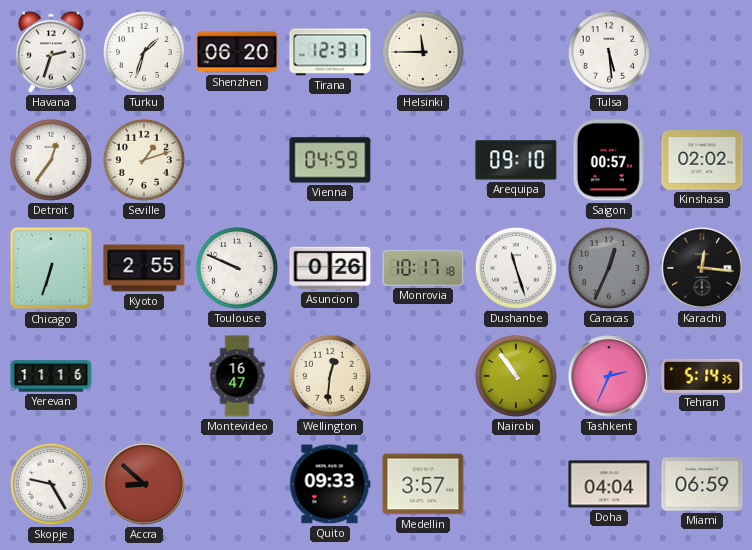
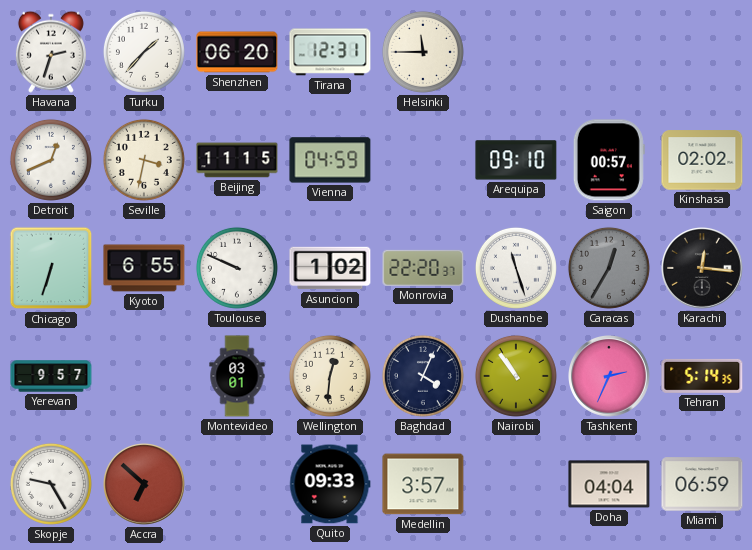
Turku: 1:33 -> 1:37
Tulsa: 5:29 -> none
Detroit: 12:36 -> 12:41
Seville: 1:12 -> 3:32
Beijing: none -> 11:15
Kyoto: 2:55 -> 6:55
Asuncion: 0:26 -> 1:02
Monrovia: 10:17 -> 22:20
Caracas: 12:34 -> 12:35
Yerevan: 11:16 -> 9:57
Montevideo: 16:47 -> 03:01
Baghdad: none -> 4:04
Accra: 8:52 -> 6:52
